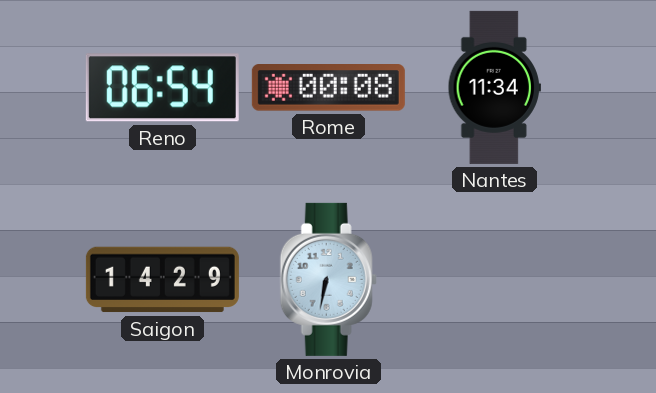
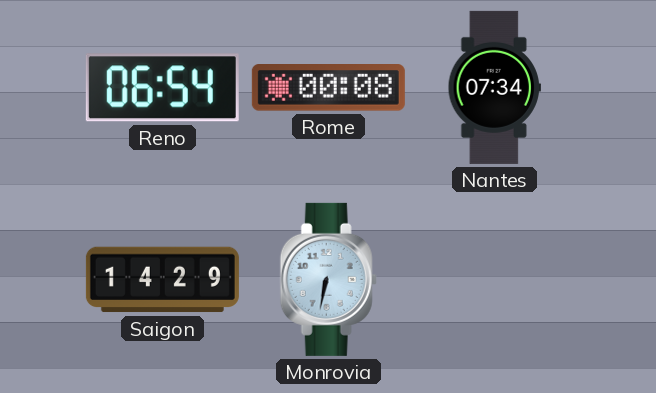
Nantes: 11:34 -> 07:34
